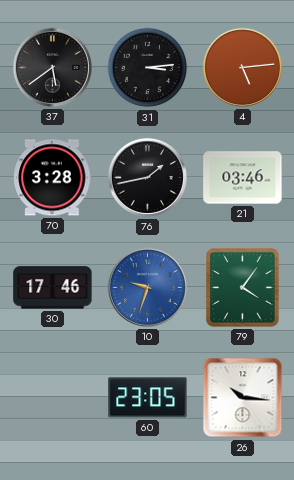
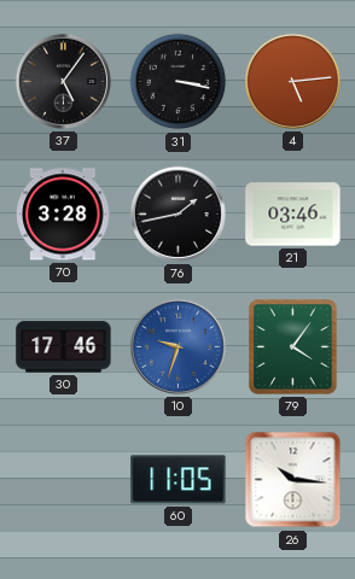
37: 5:39 -> 5:06
31: 3:14 -> 3:17
60: 23:05 -> 11:05
